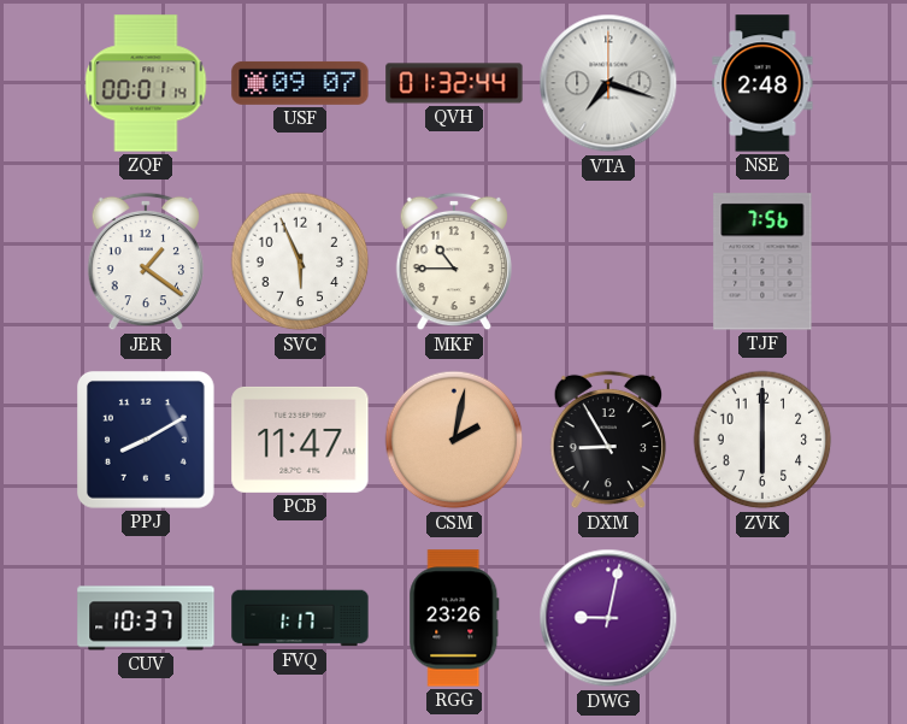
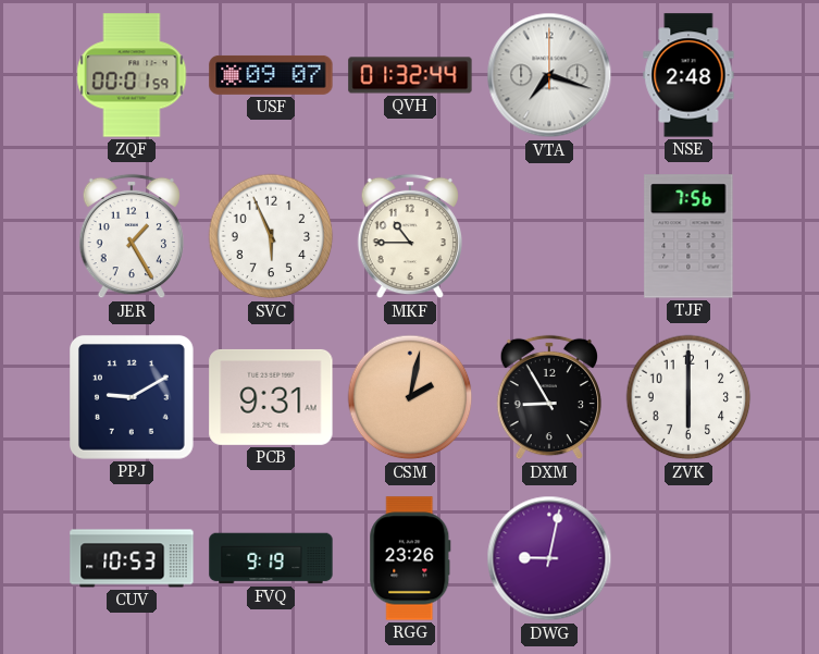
ZQF: 00:01:14 -> 00:01:59
JER: 1:21 -> 1:25
PPJ: 8:10 -> 9:10
PCB: 11:47 -> 9:31
CUV: 10:37 -> 10:53
FVQ: 1:17 -> 9:19
